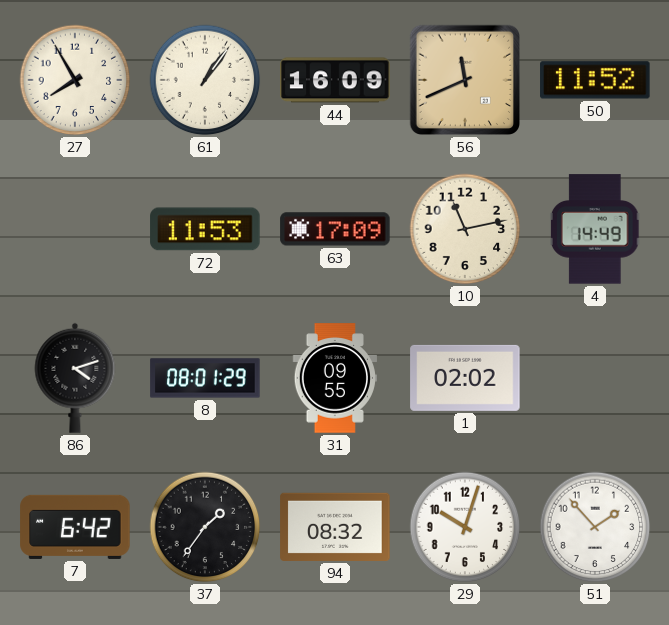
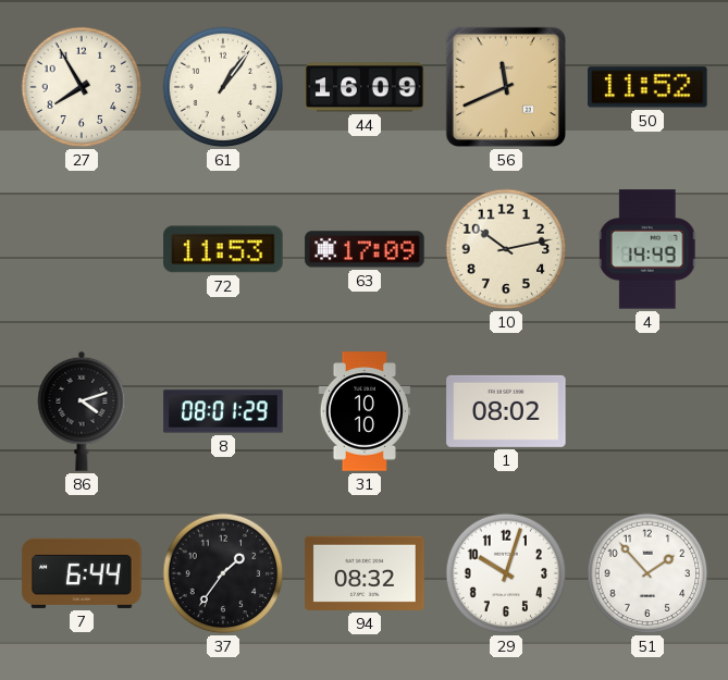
10: 11:13 -> 10:13
31: 09:55 -> 10:10
1: 02:02 -> 08:02
7: 6:42 -> 6:44
